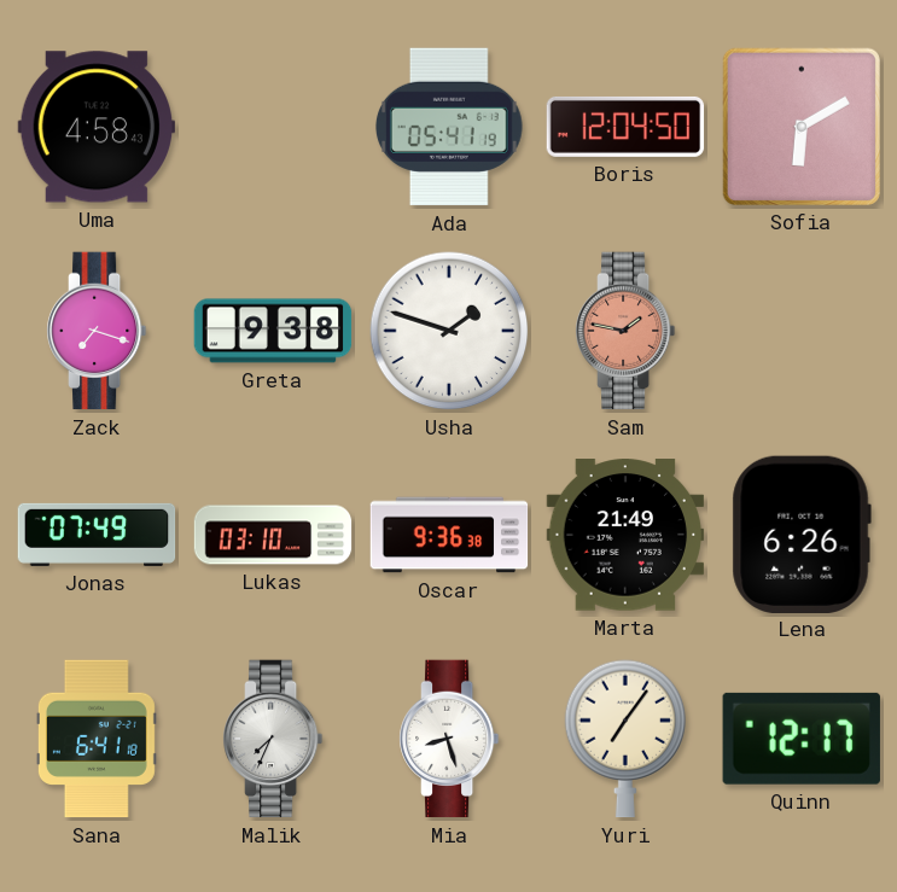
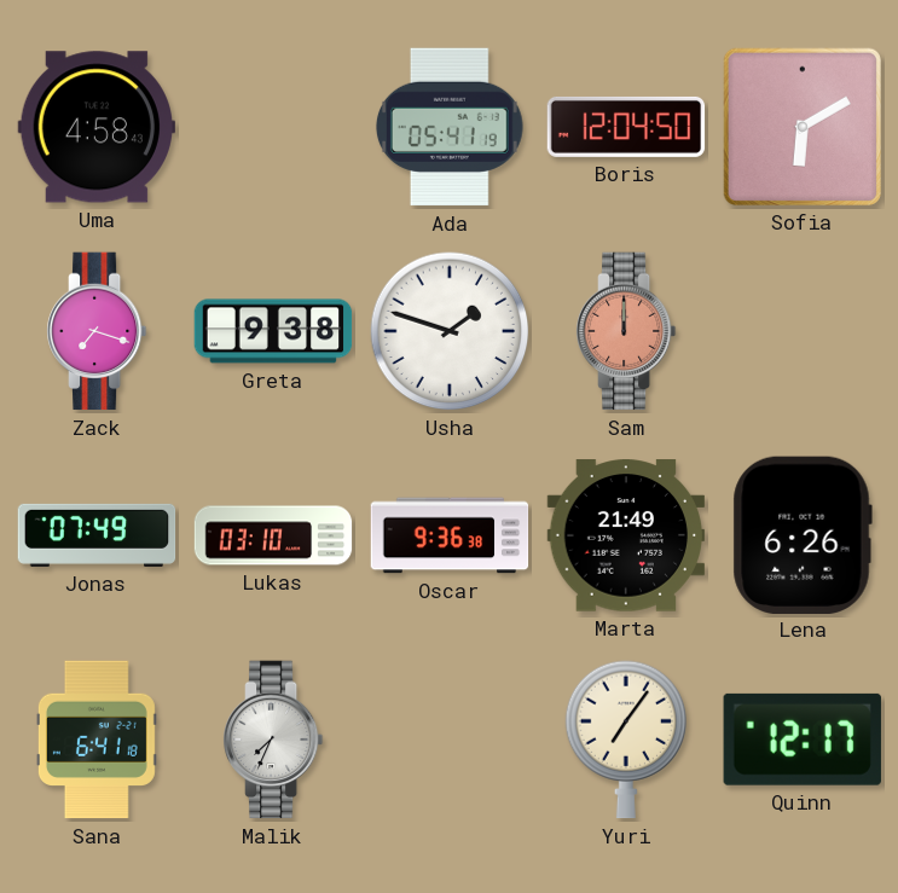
Sam: 1:47 -> 12:00
Mia: 8:27 -> none
